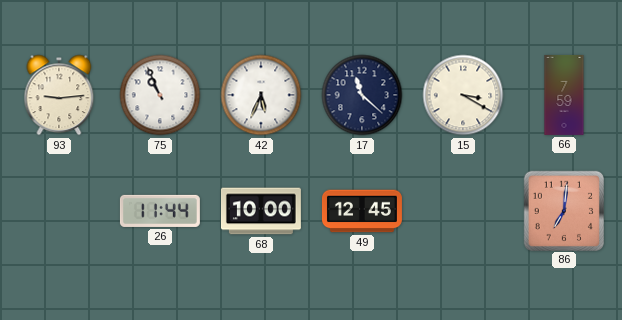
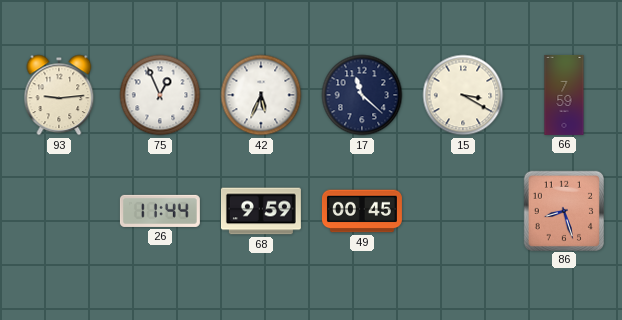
75: 10:56 -> 12:56
68: 10:00 -> 9:59
49: 12:45 -> 00:45
86: 7:01 -> 8:27
